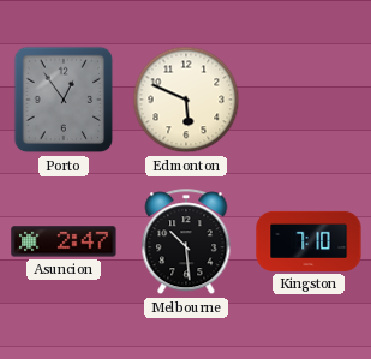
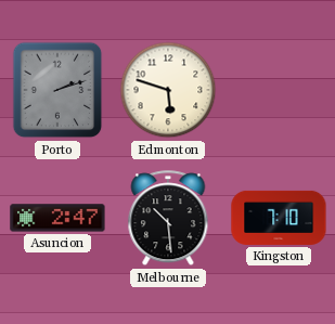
Porto: 12:54 -> 2:12
Edmonton: 5:49 -> 5:48
